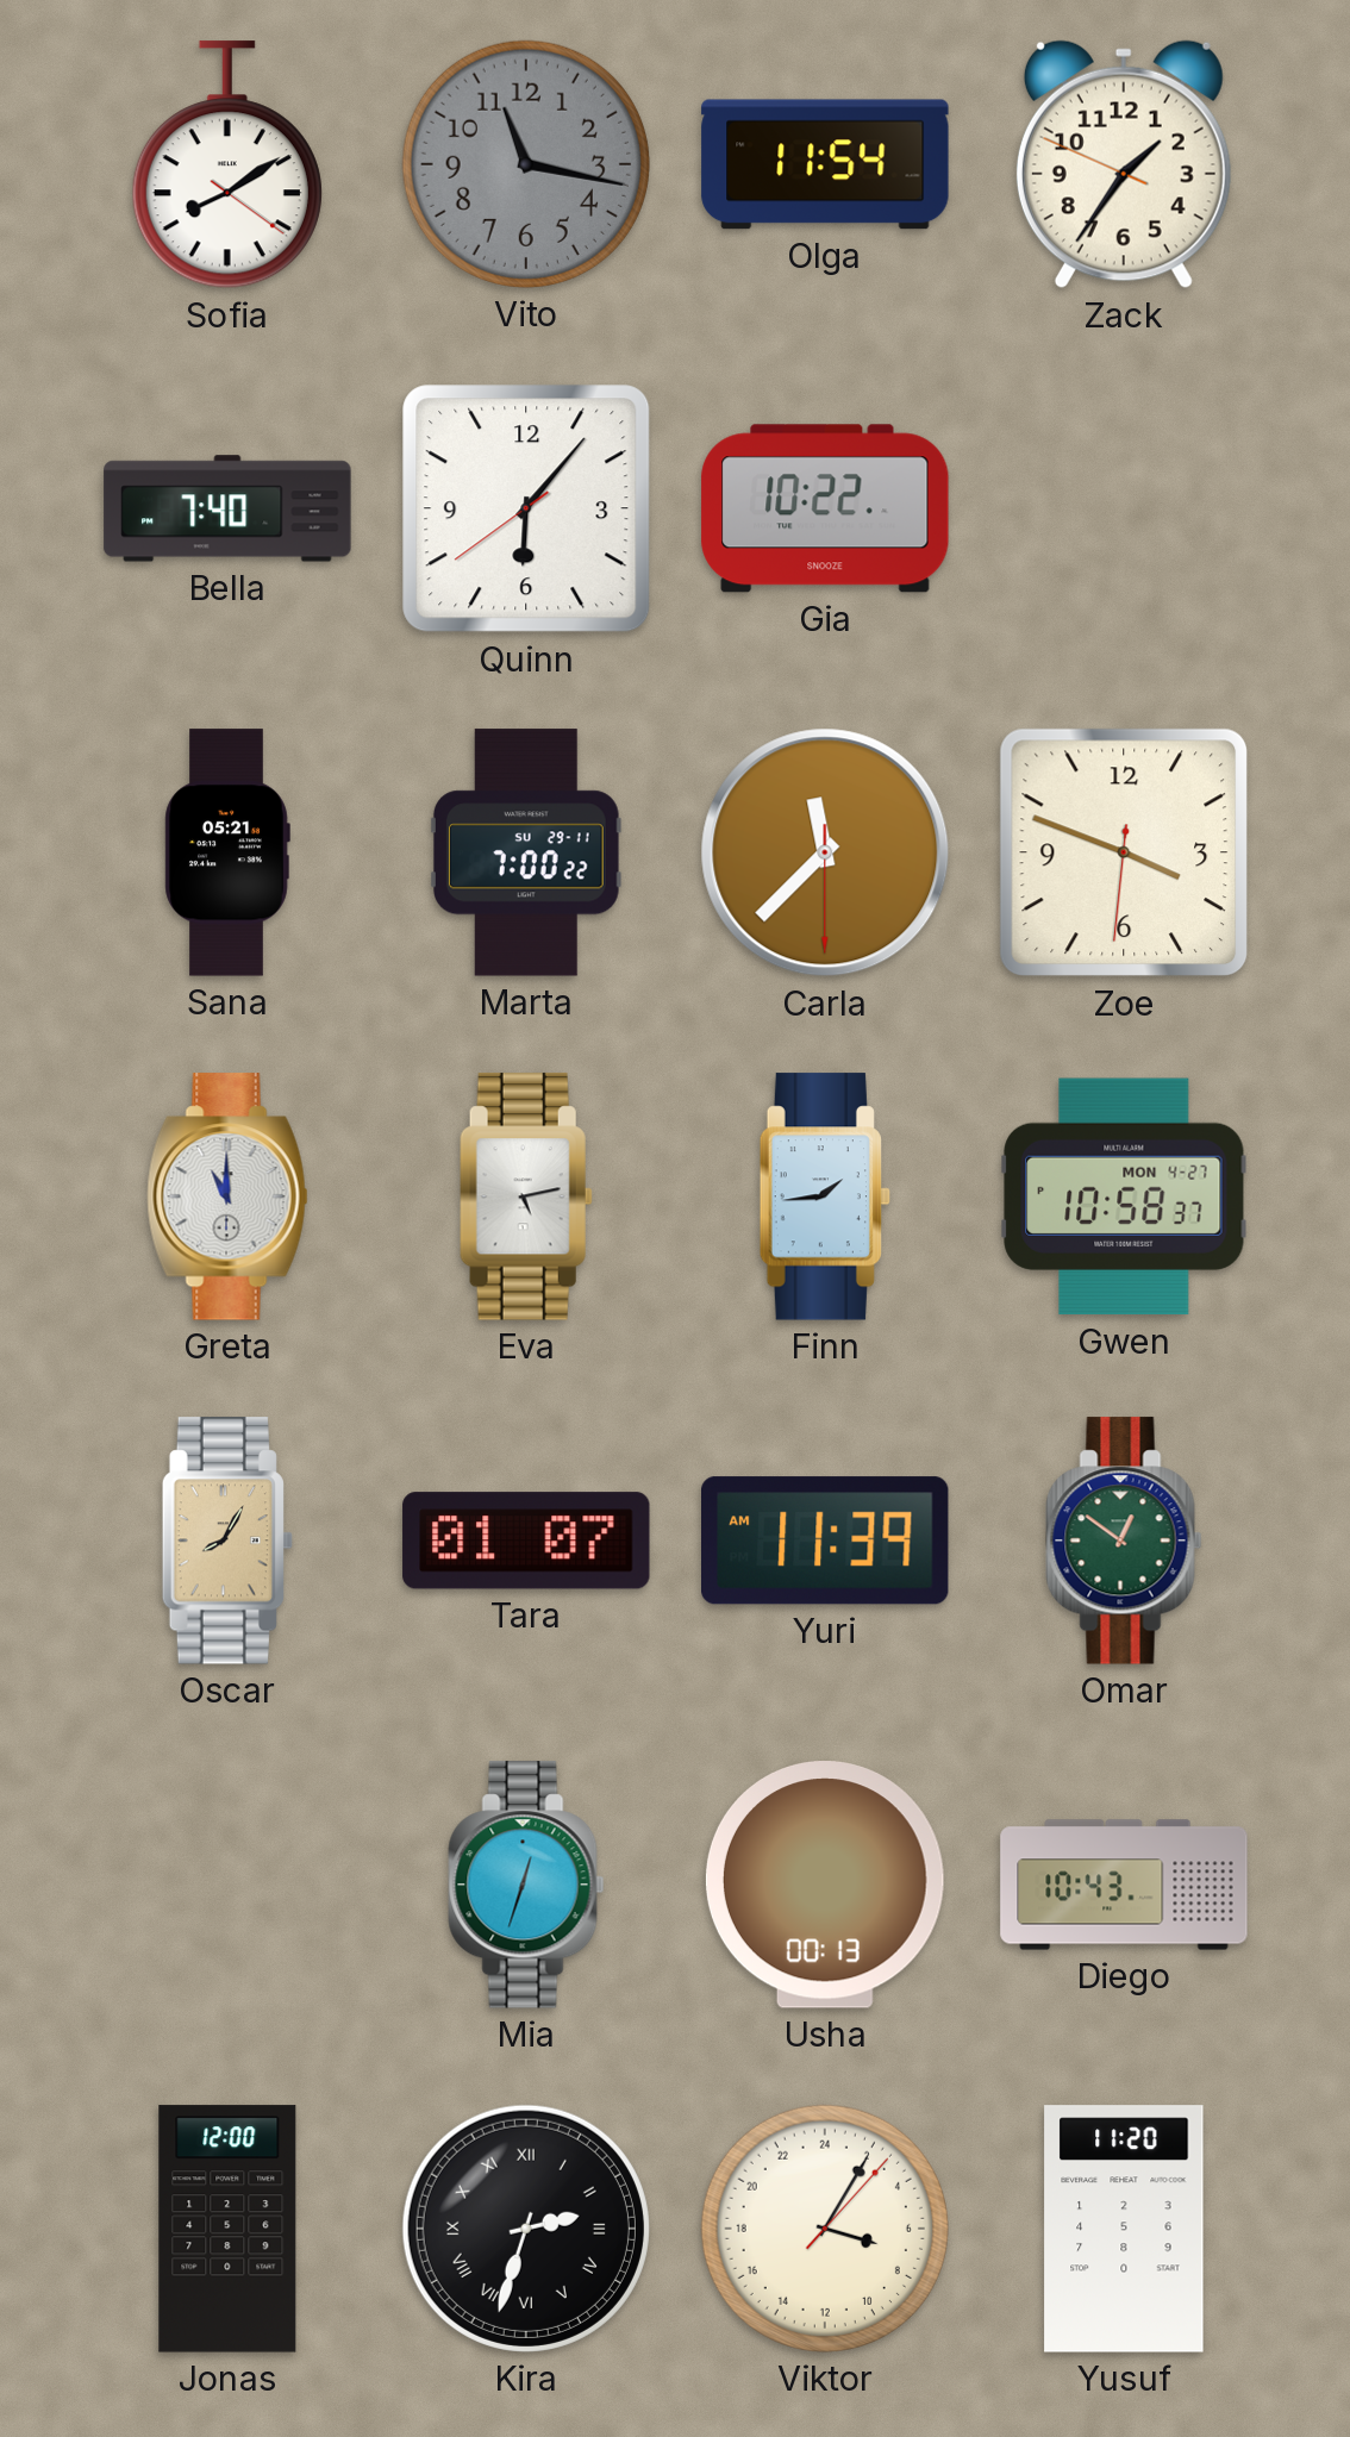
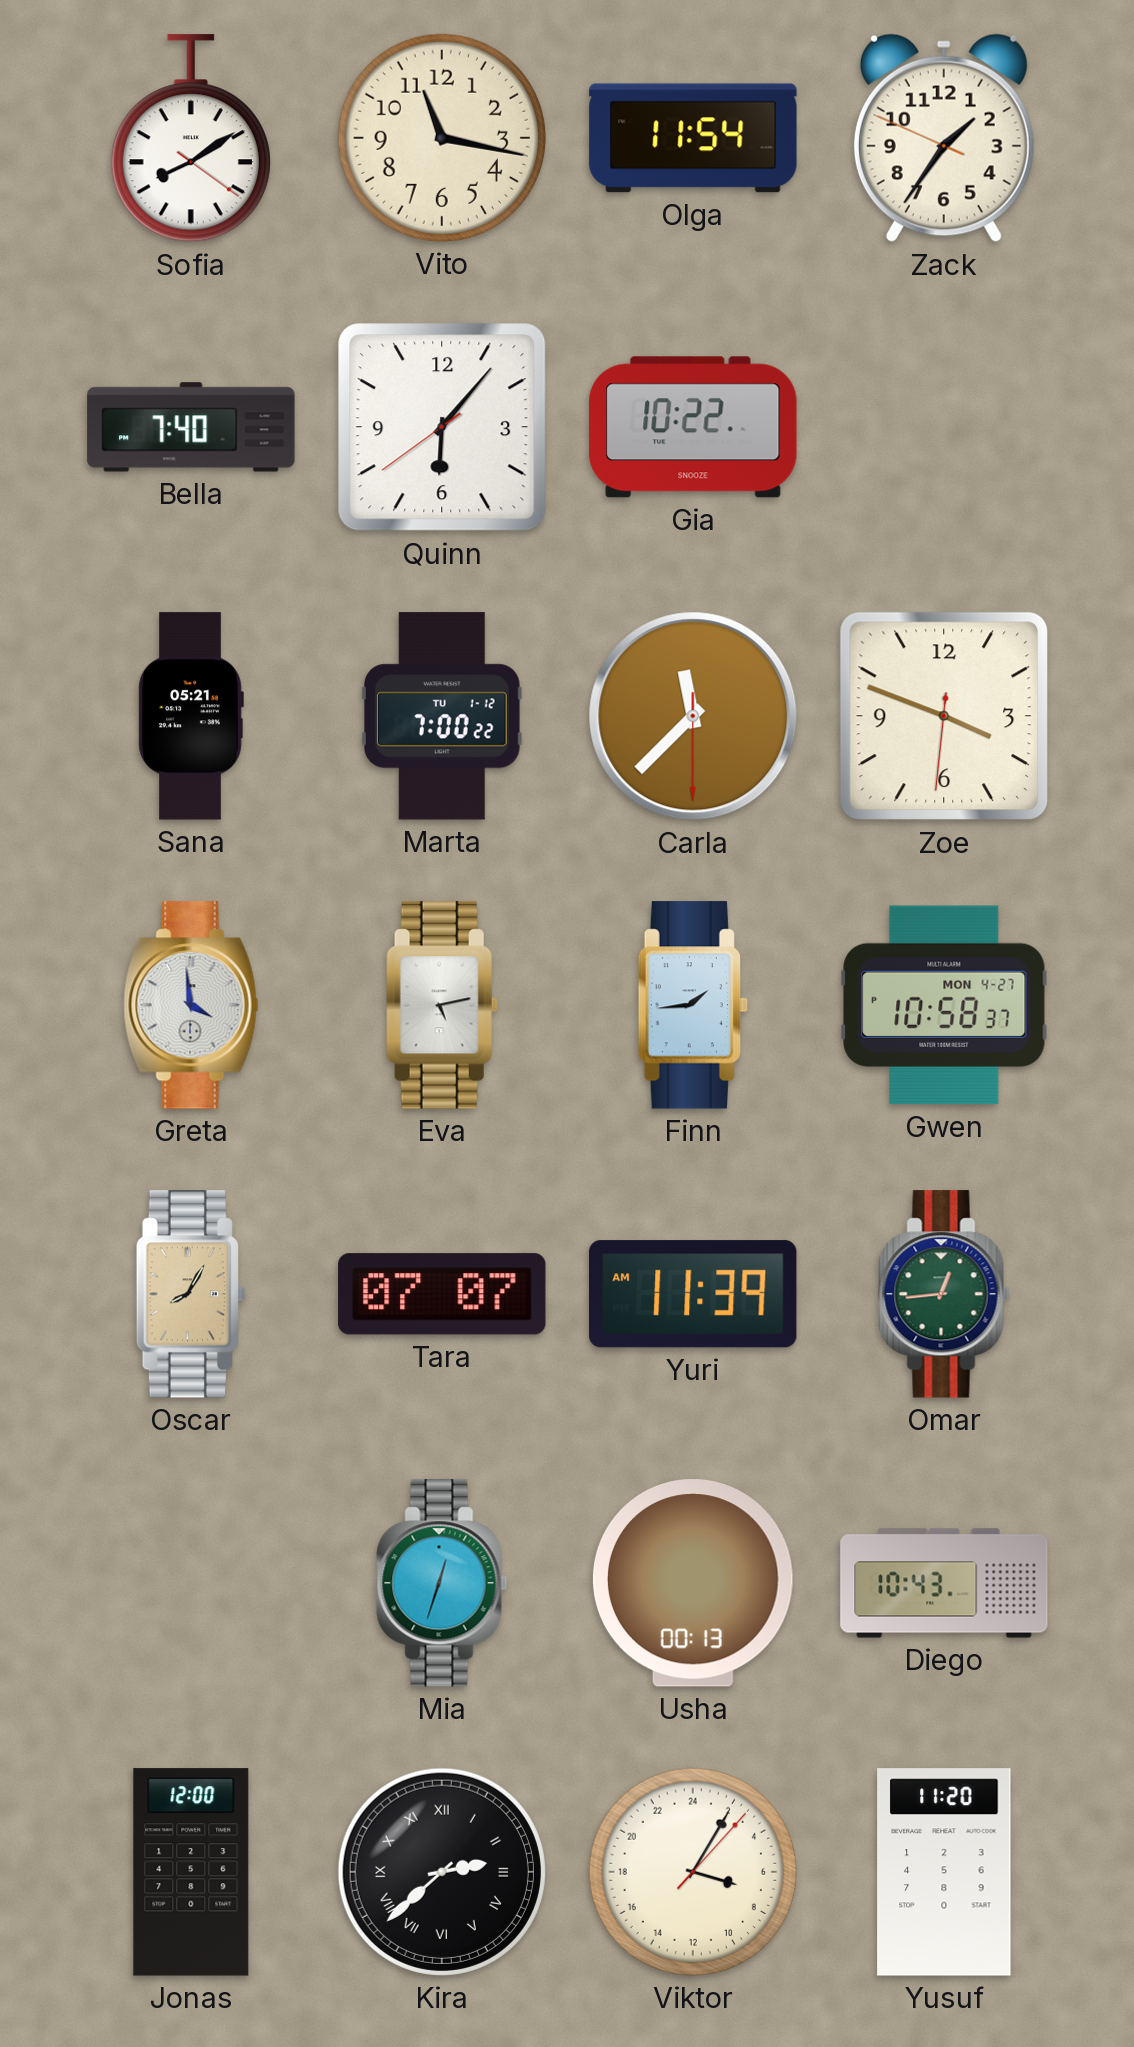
Vito dial: grey -> cream
Marta date: SU 29-11 -> TU 1-12
Greta: 11:00 -> 3:59
Tara: 01:07 -> 07:07
Omar: 12:51 -> 12:44
Kira: 2:33 -> 2:38
